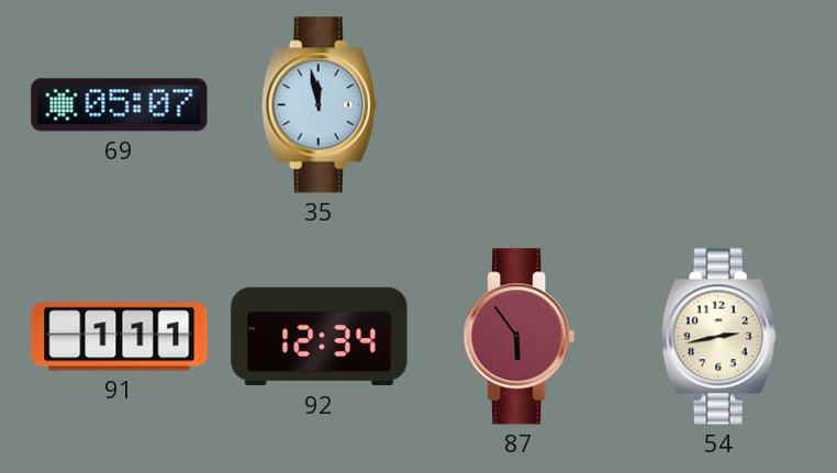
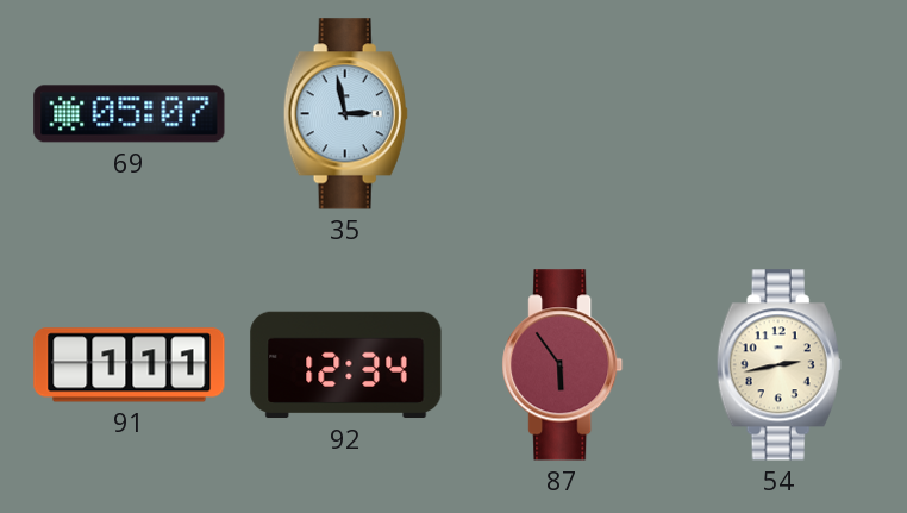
35: 11:58 -> 2:58
